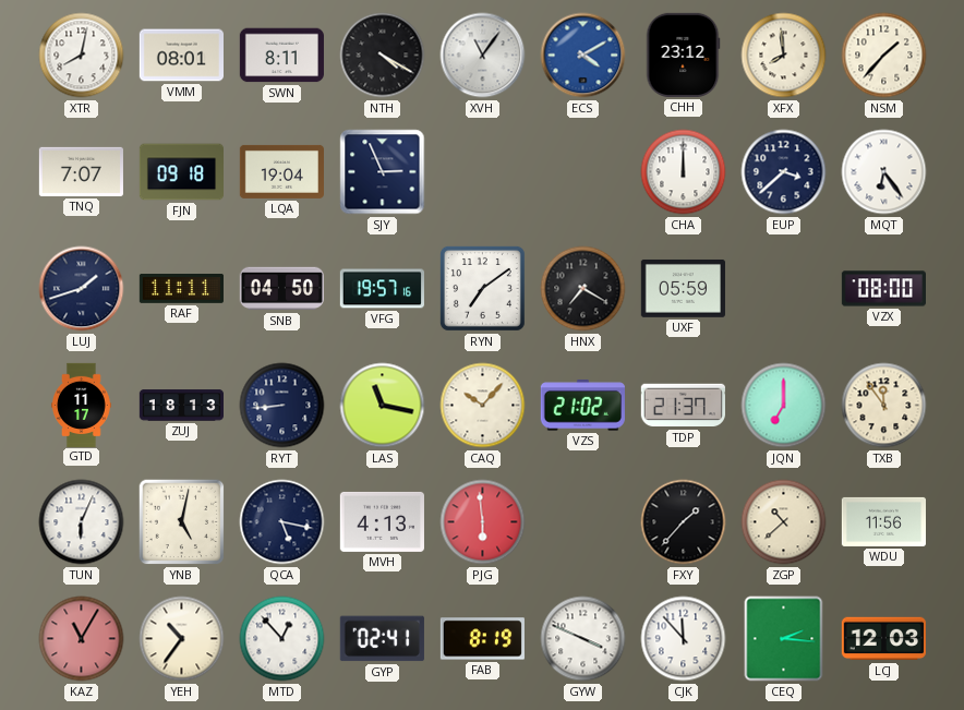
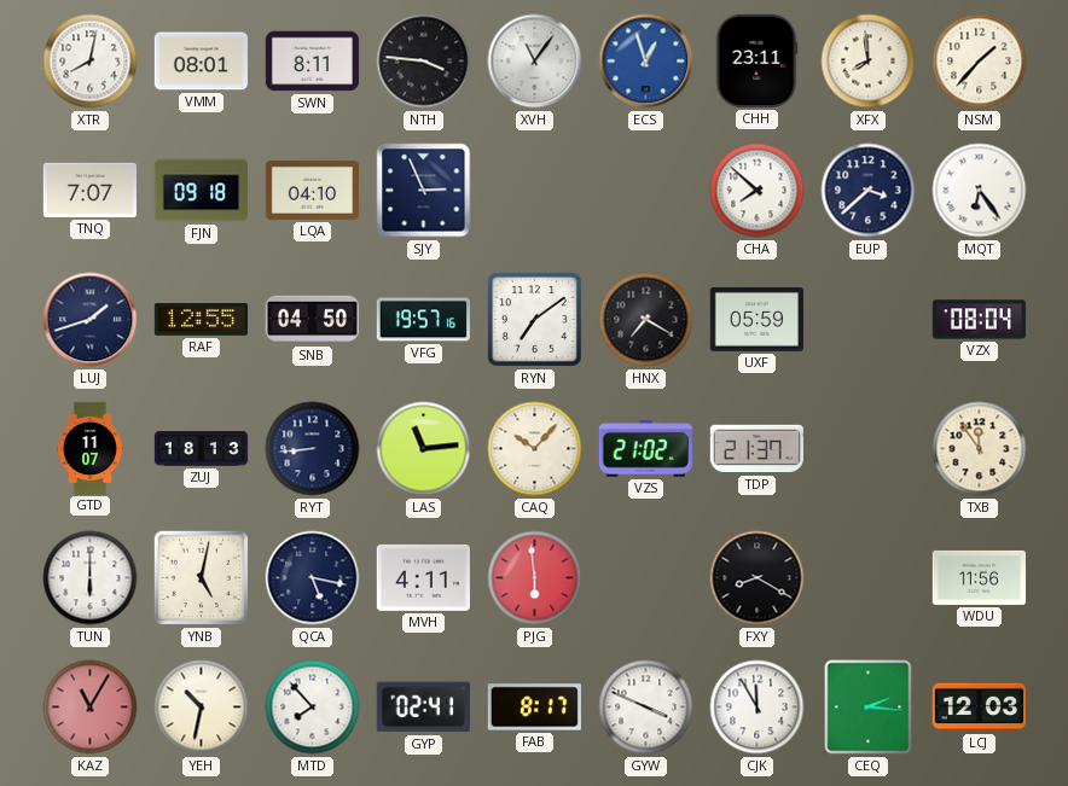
NTH: 4:20 -> 3:46
ECS: 4:10 -> 12:57
CHH: 23:12 -> 23:11
LQA: 19:04 -> 04:10
CHA: 12:00 -> 7:52
RAF: 11:11 -> 12:55
VZX: 08:00 -> 08:04
GTD: 11:17 -> 11:07
LAS: 11:17 -> 11:14
JQN: 7:00 -> none
TUN: 6:04 -> 6:00
MVH: 4:13 -> 4:11
FXY: 1:37 -> 8:20
ZGP: 10:38 -> none
YEH: 10:36 -> 10:32
MTD: 12:53 -> 7:53
FAB: 8:19 -> 8:17
CJK: 11:53 -> 11:55
